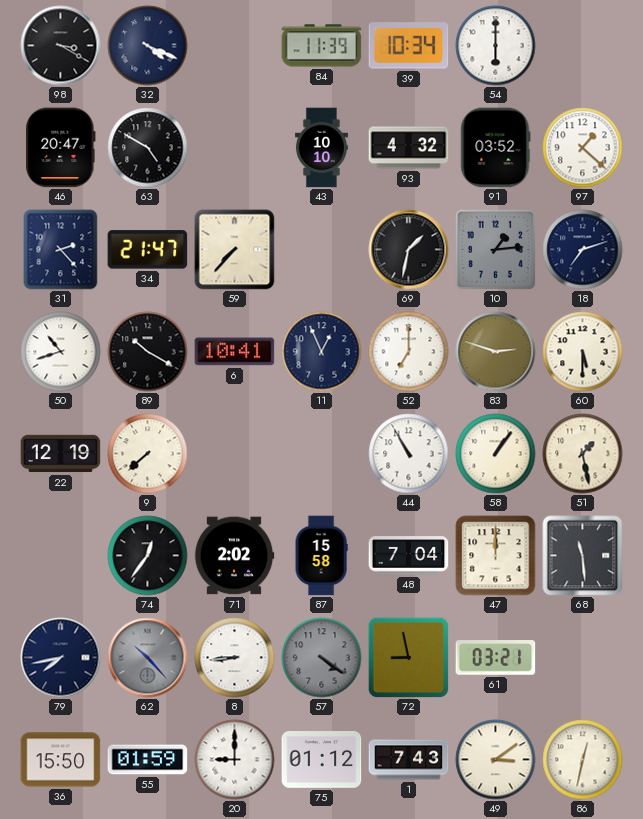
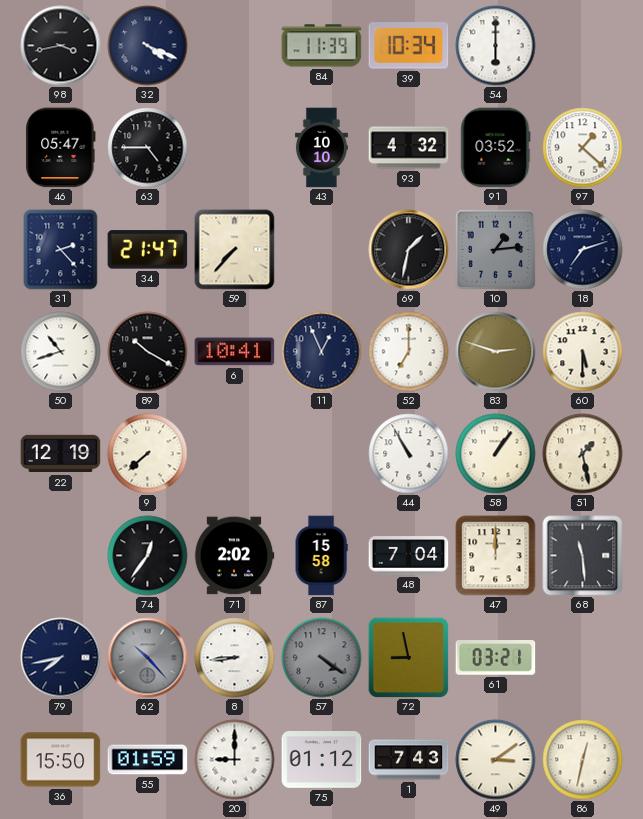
98: 3:20 -> 3:43
46: 20:47 -> 05:47
63: 4:50 -> 4:45
